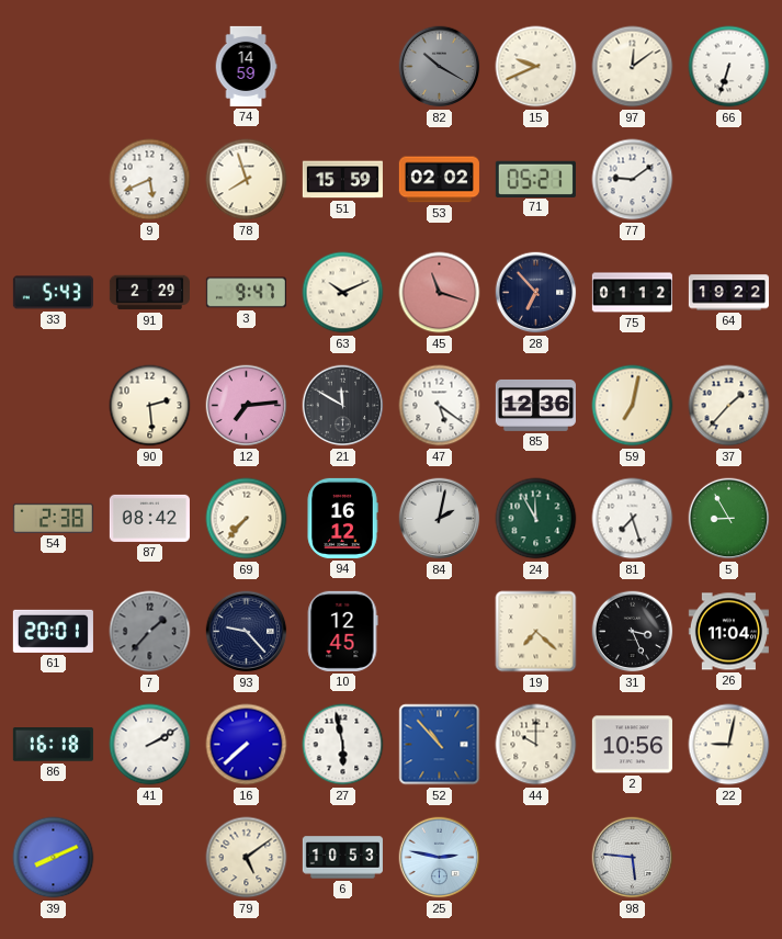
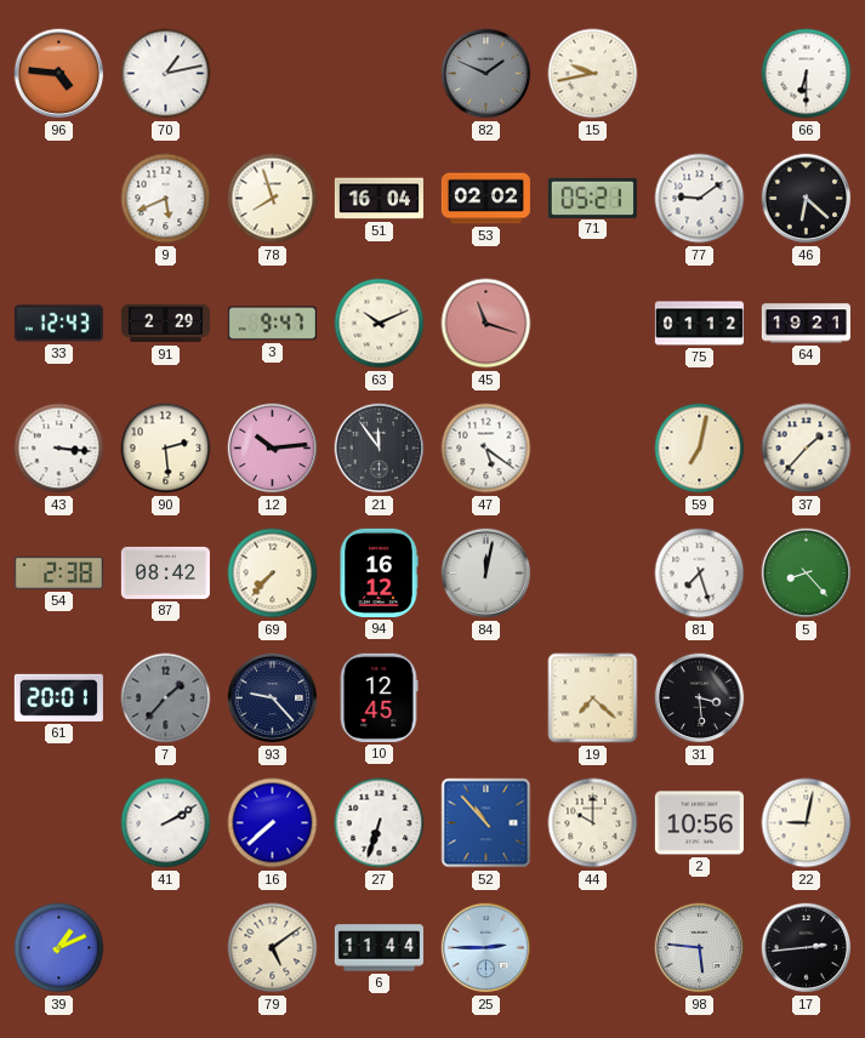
96: none -> 4:46
70: none -> 1:13
74: 14:59 -> none
82: 10:20 -> 1:49
15: 9:41 -> 9:43
97: 12:09 -> none
66: 6:33 -> 6:30
51: 15:59 -> 16:04
46: none -> 6:22
33: 5:43 -> 12:43
28: 6:53 -> none
64: 19:22 -> 19:21
43: none -> 3:16
12: 7:14 -> 10:14
21: 11:50 -> 11:54
85: 12:36 -> none
84: 2:02 -> 12:02
24: 11:55 -> none
5: 8:55 -> 8:23
31: 3:26 -> 3:29
26: 11:04 -> none
86: 16:18 -> none
27: 5:58 -> 6:33
39: 8:11 -> 1:11
6: 10:53 -> 11:44
25: 2:47 -> 2:45
17: none -> 2:44
